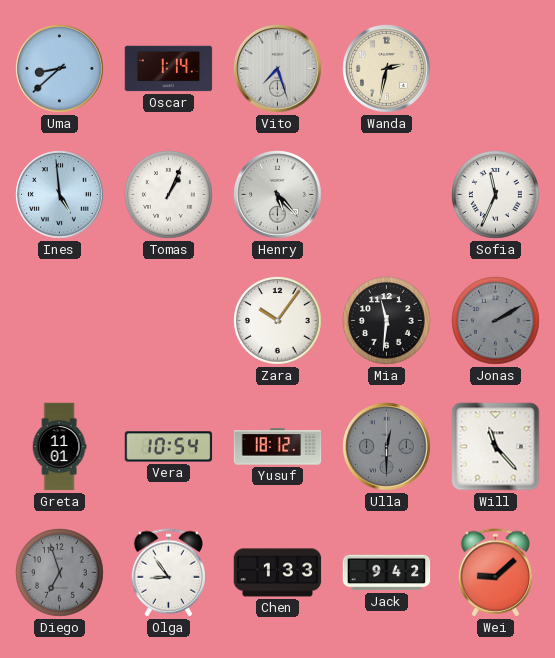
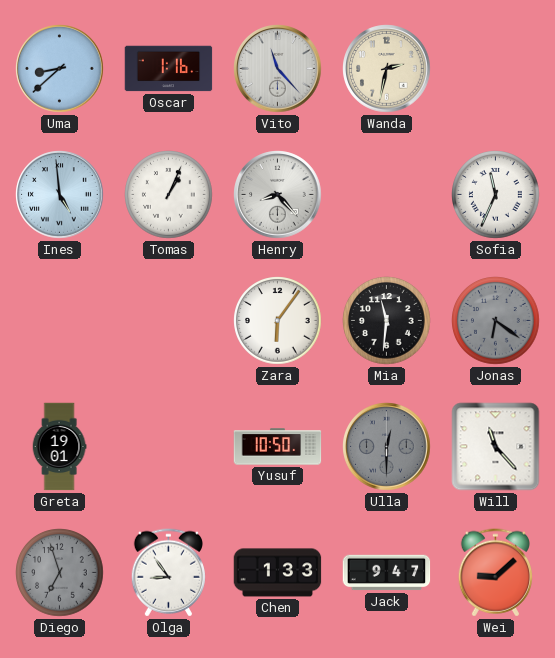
Oscar: 1:14 -> 1:16
Vito: 7:27 -> 11:23
Henry: 5:23 -> 8:23
Zara: 10:06 -> 6:06
Jonas: 2:10 -> 6:21
Greta: 11:01 -> 19:01
Vera: 10:54 -> none
Yusuf: 18:12 -> 10:50
Jack: 9:42 -> 9:47
